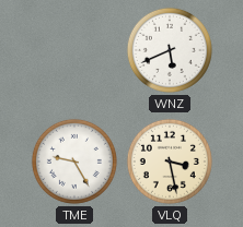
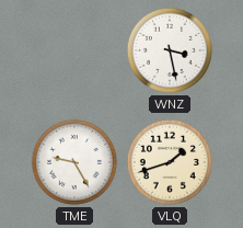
WNZ: 5:41 -> 3:28
VLQ: 3:28 -> 1:42
